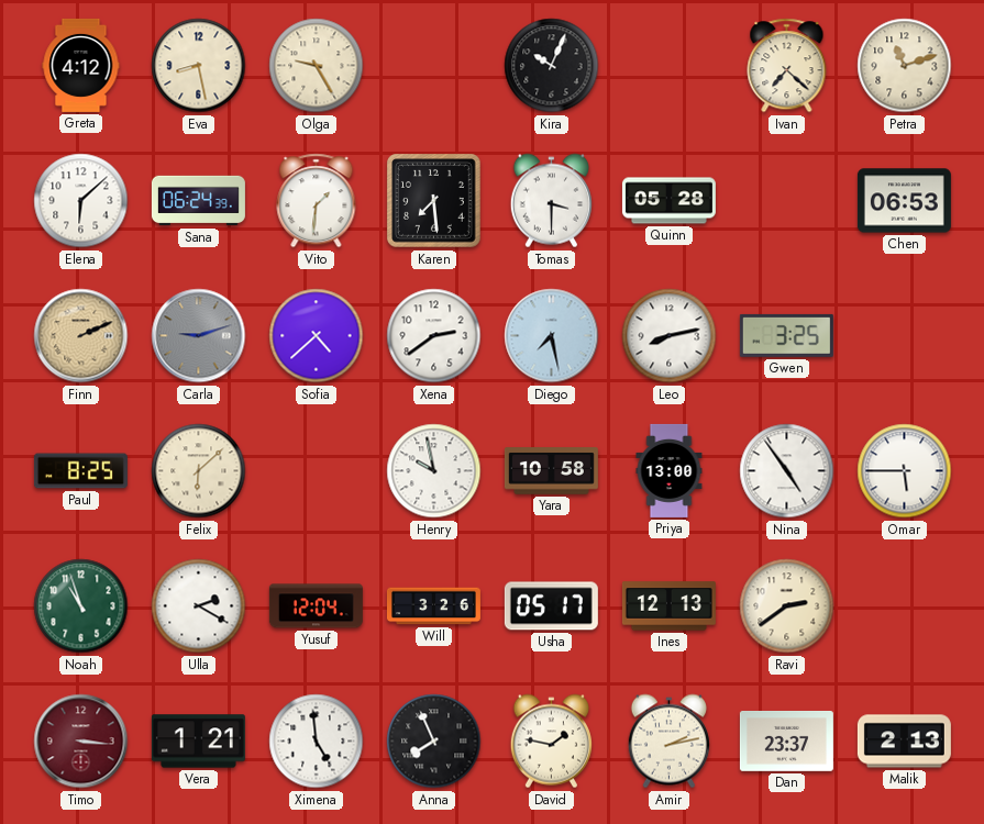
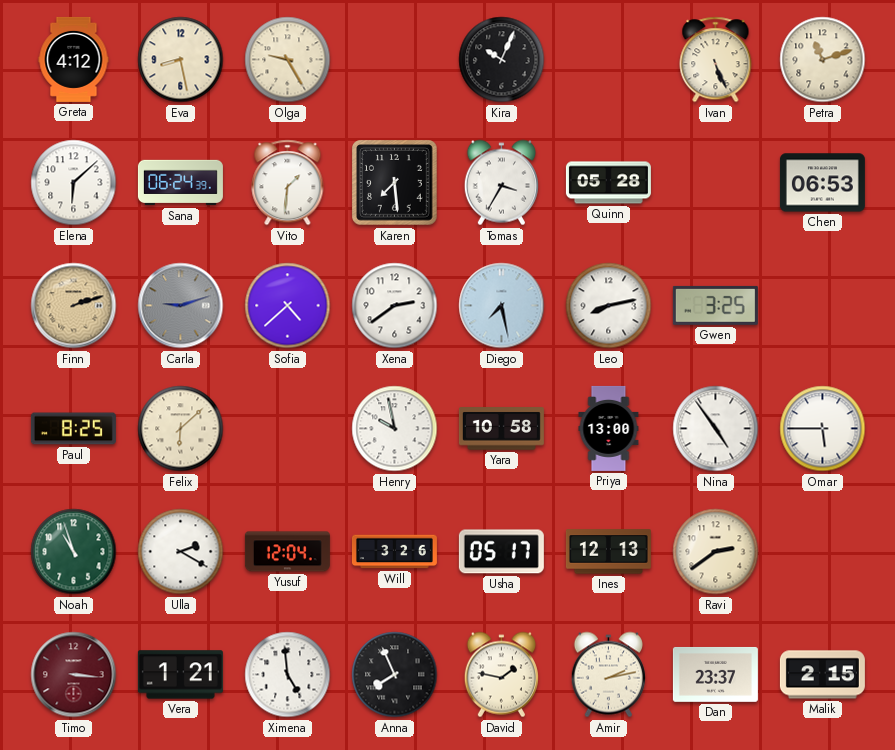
Ivan: 7:22 -> 5:26
Tomas: 3:30 -> 3:35
Finn: 2:11 -> 2:12
Malik: 2:13 -> 2:15
